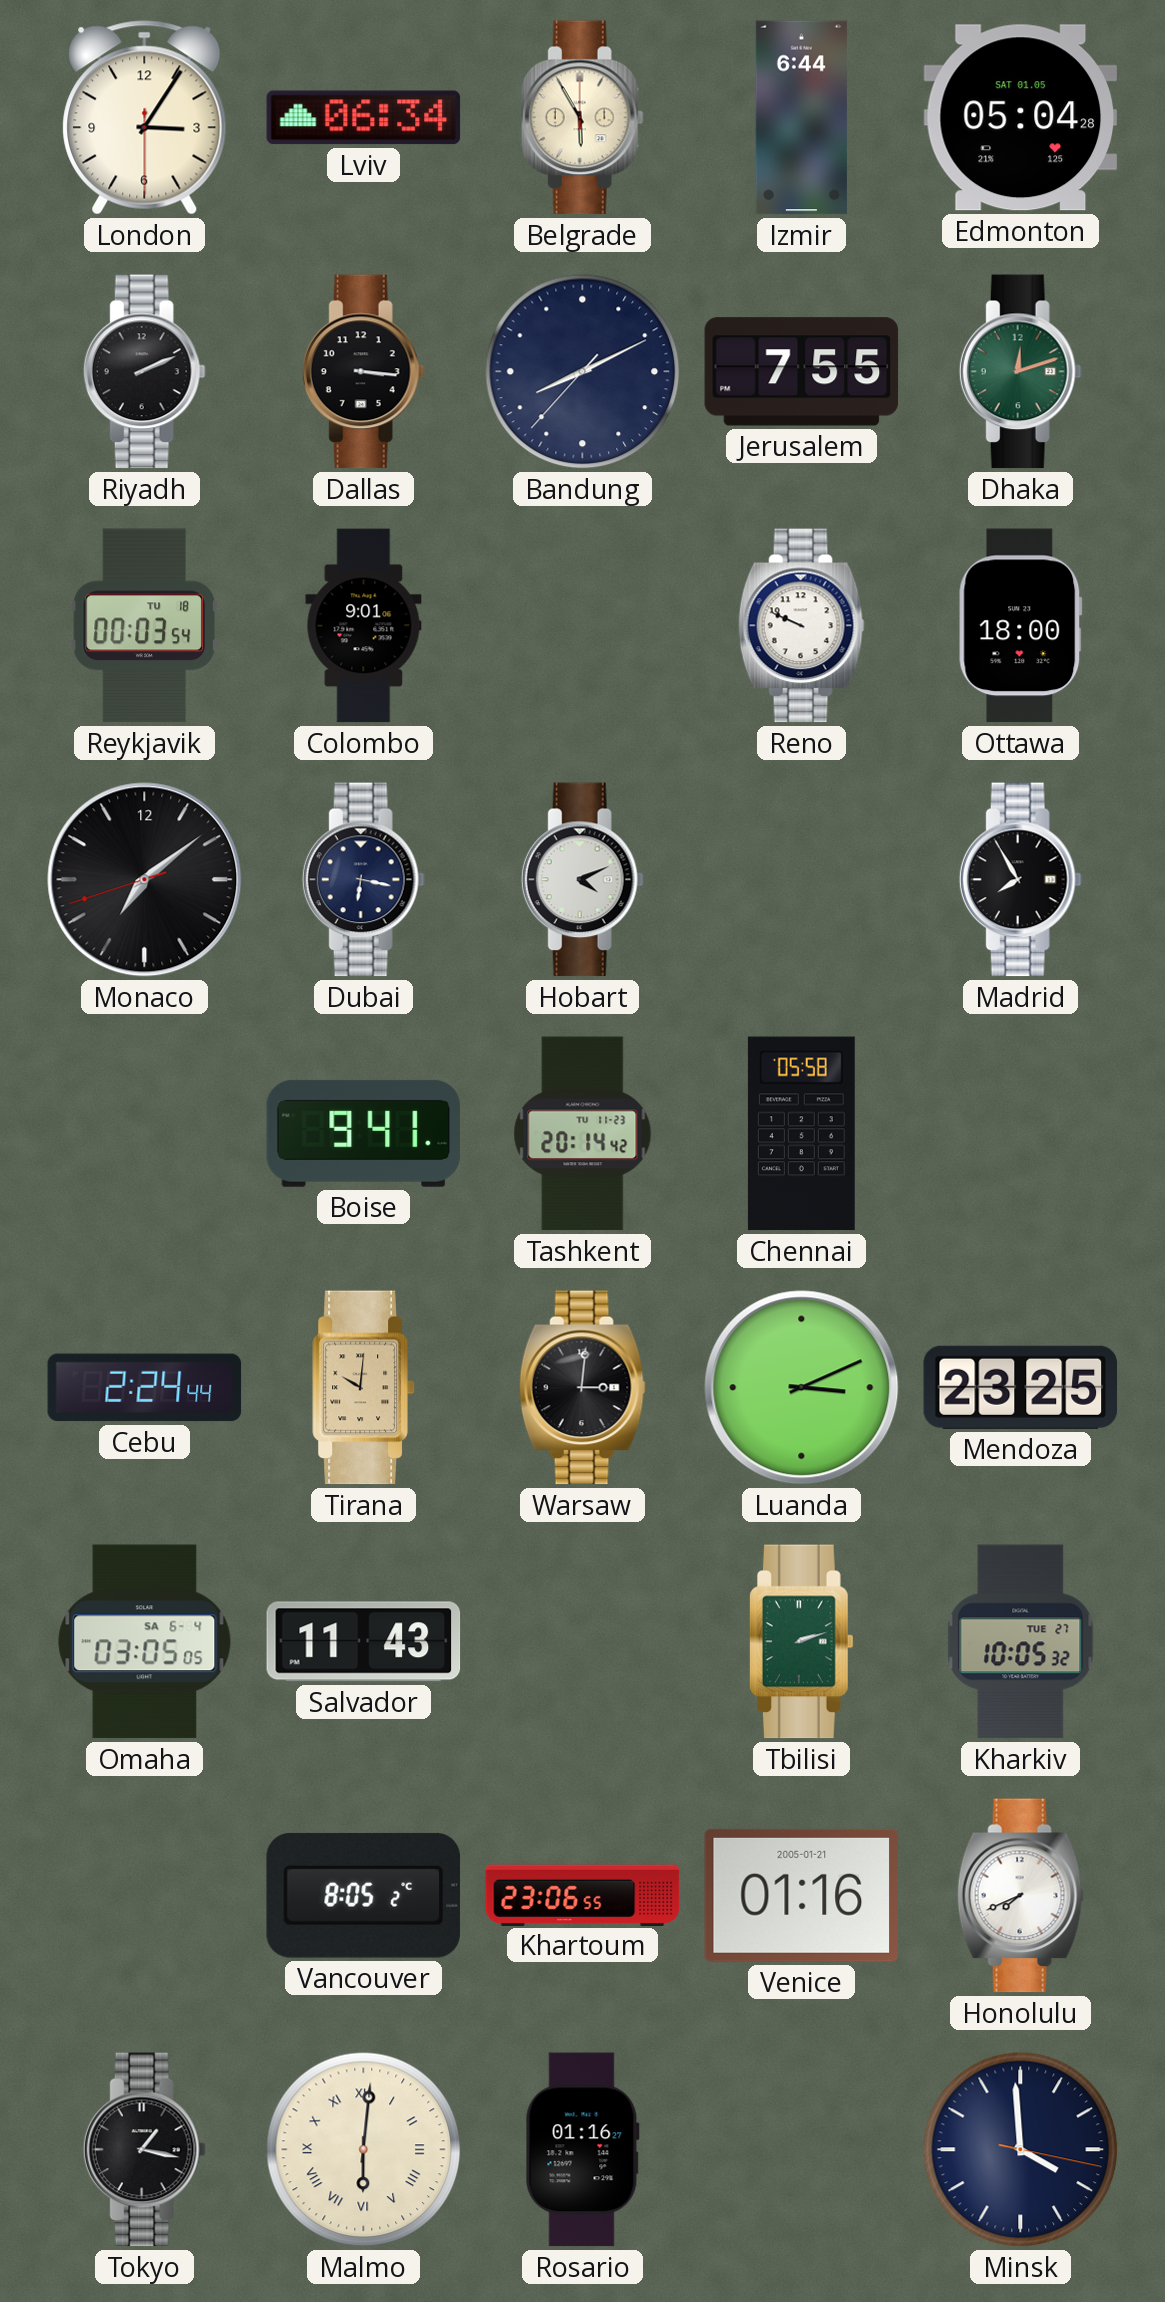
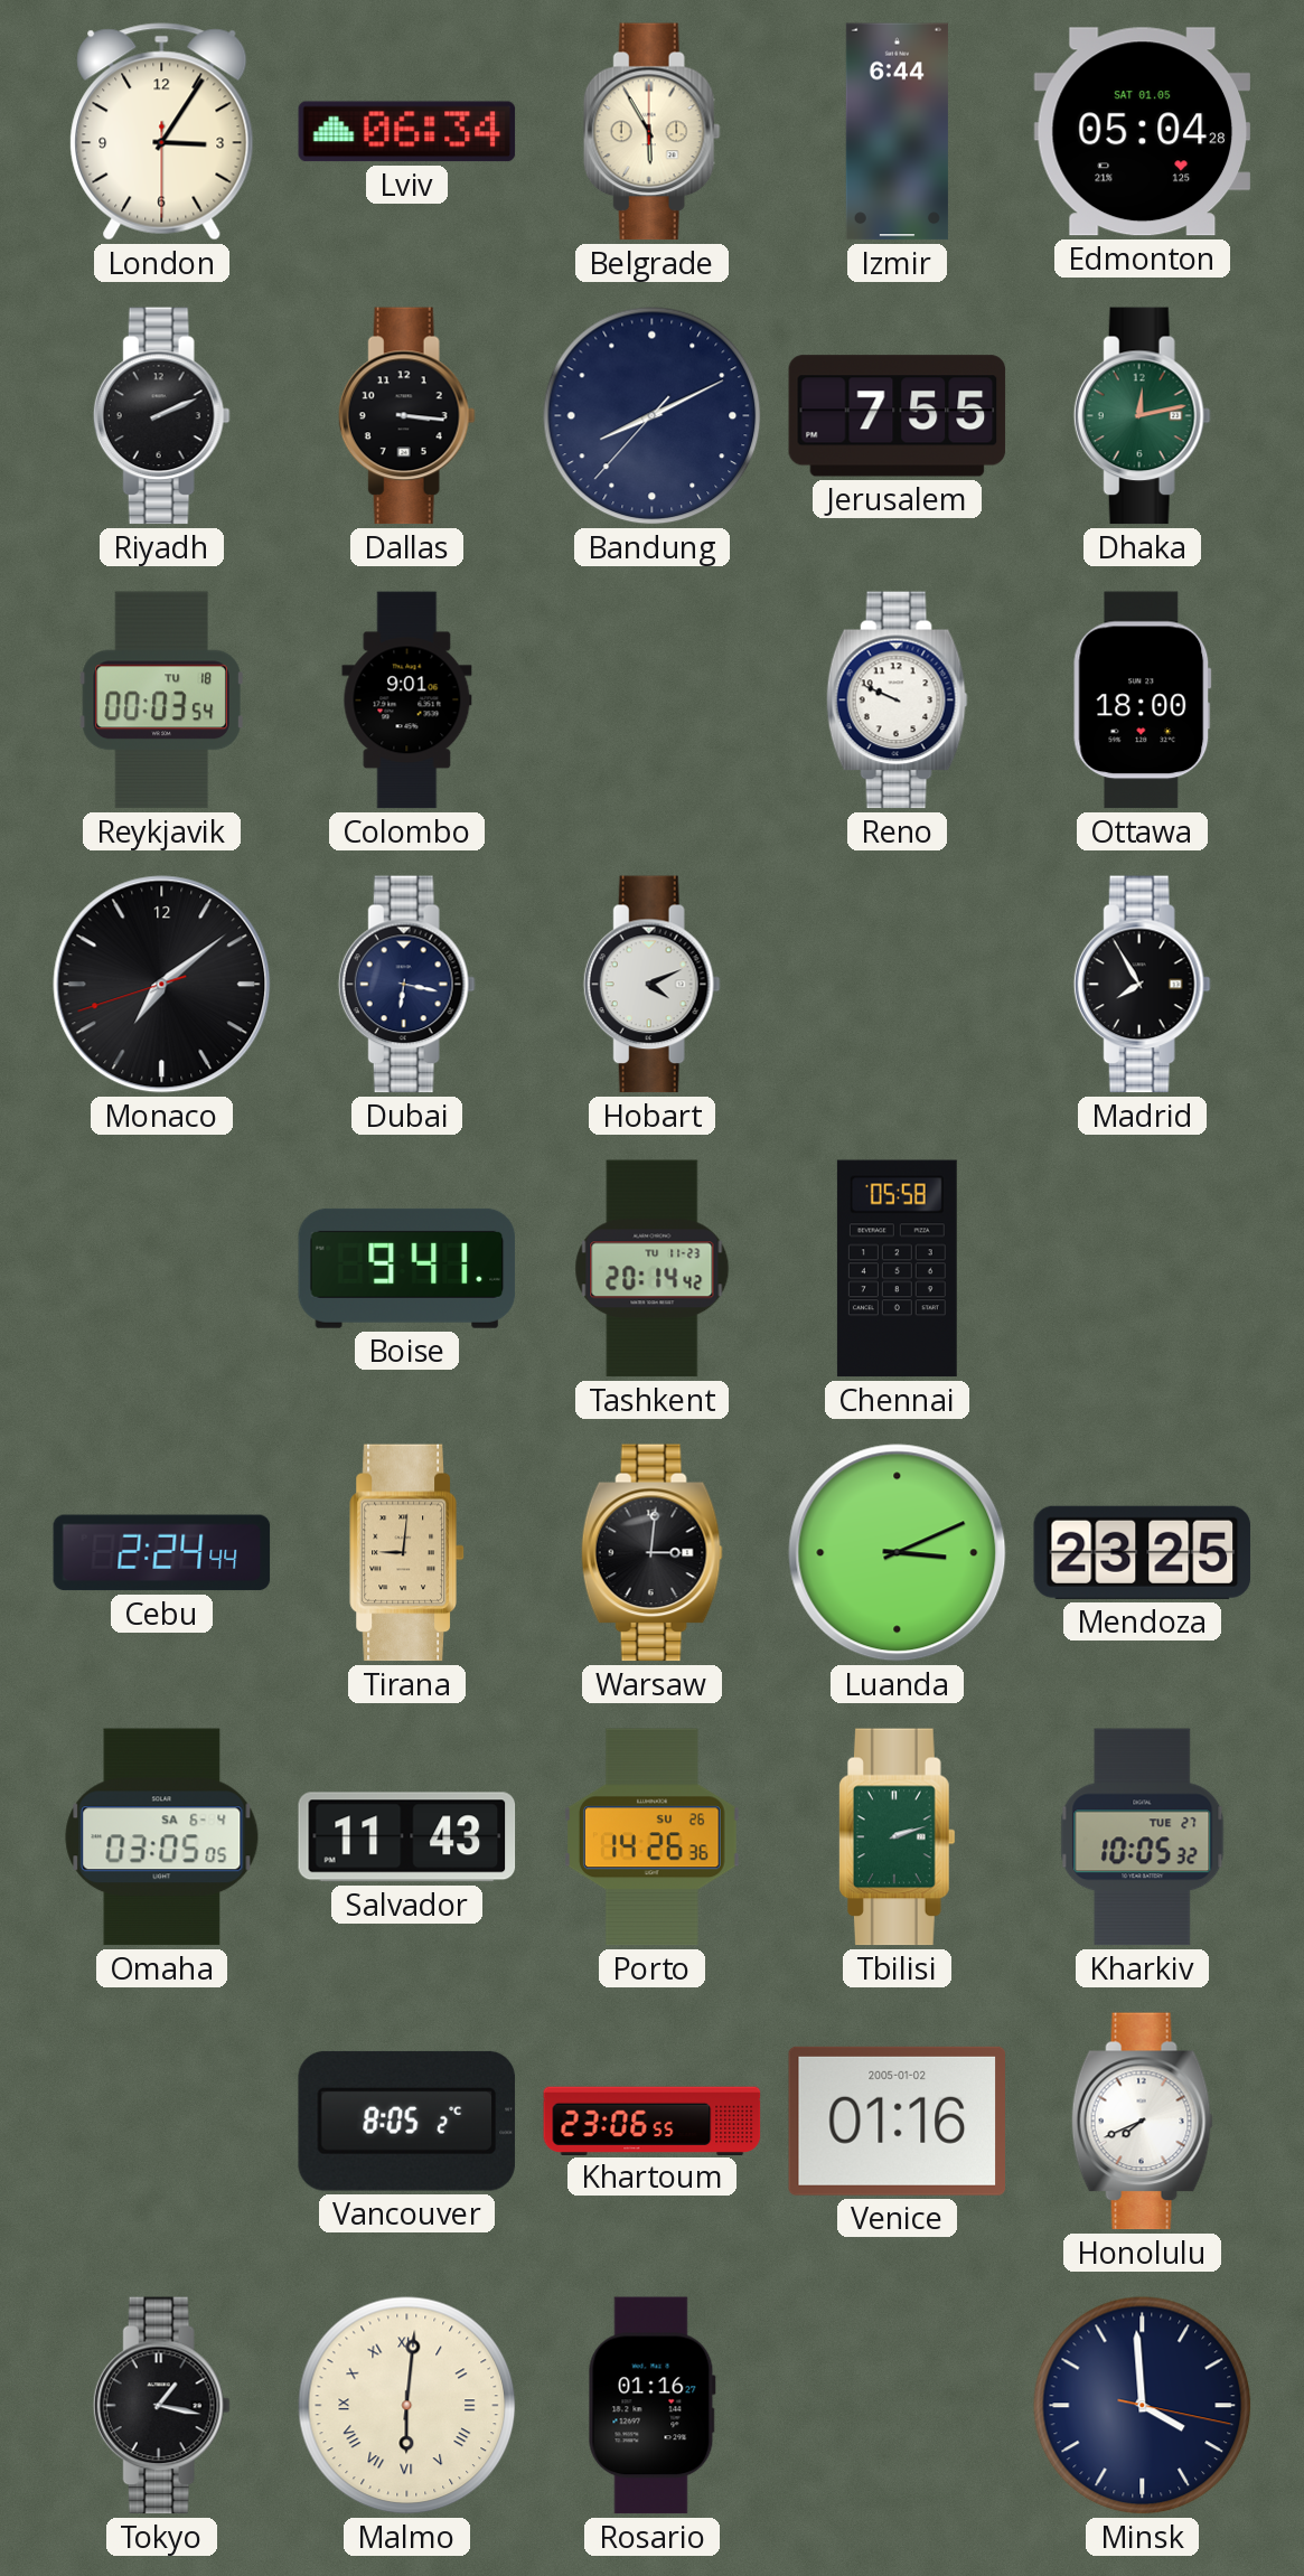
Dhaka: 12:12 -> 12:13
Tirana: 10:01 -> 9:01
Porto: none -> 14:26
Venice date: 2005-01-21 -> 2005-01-02
